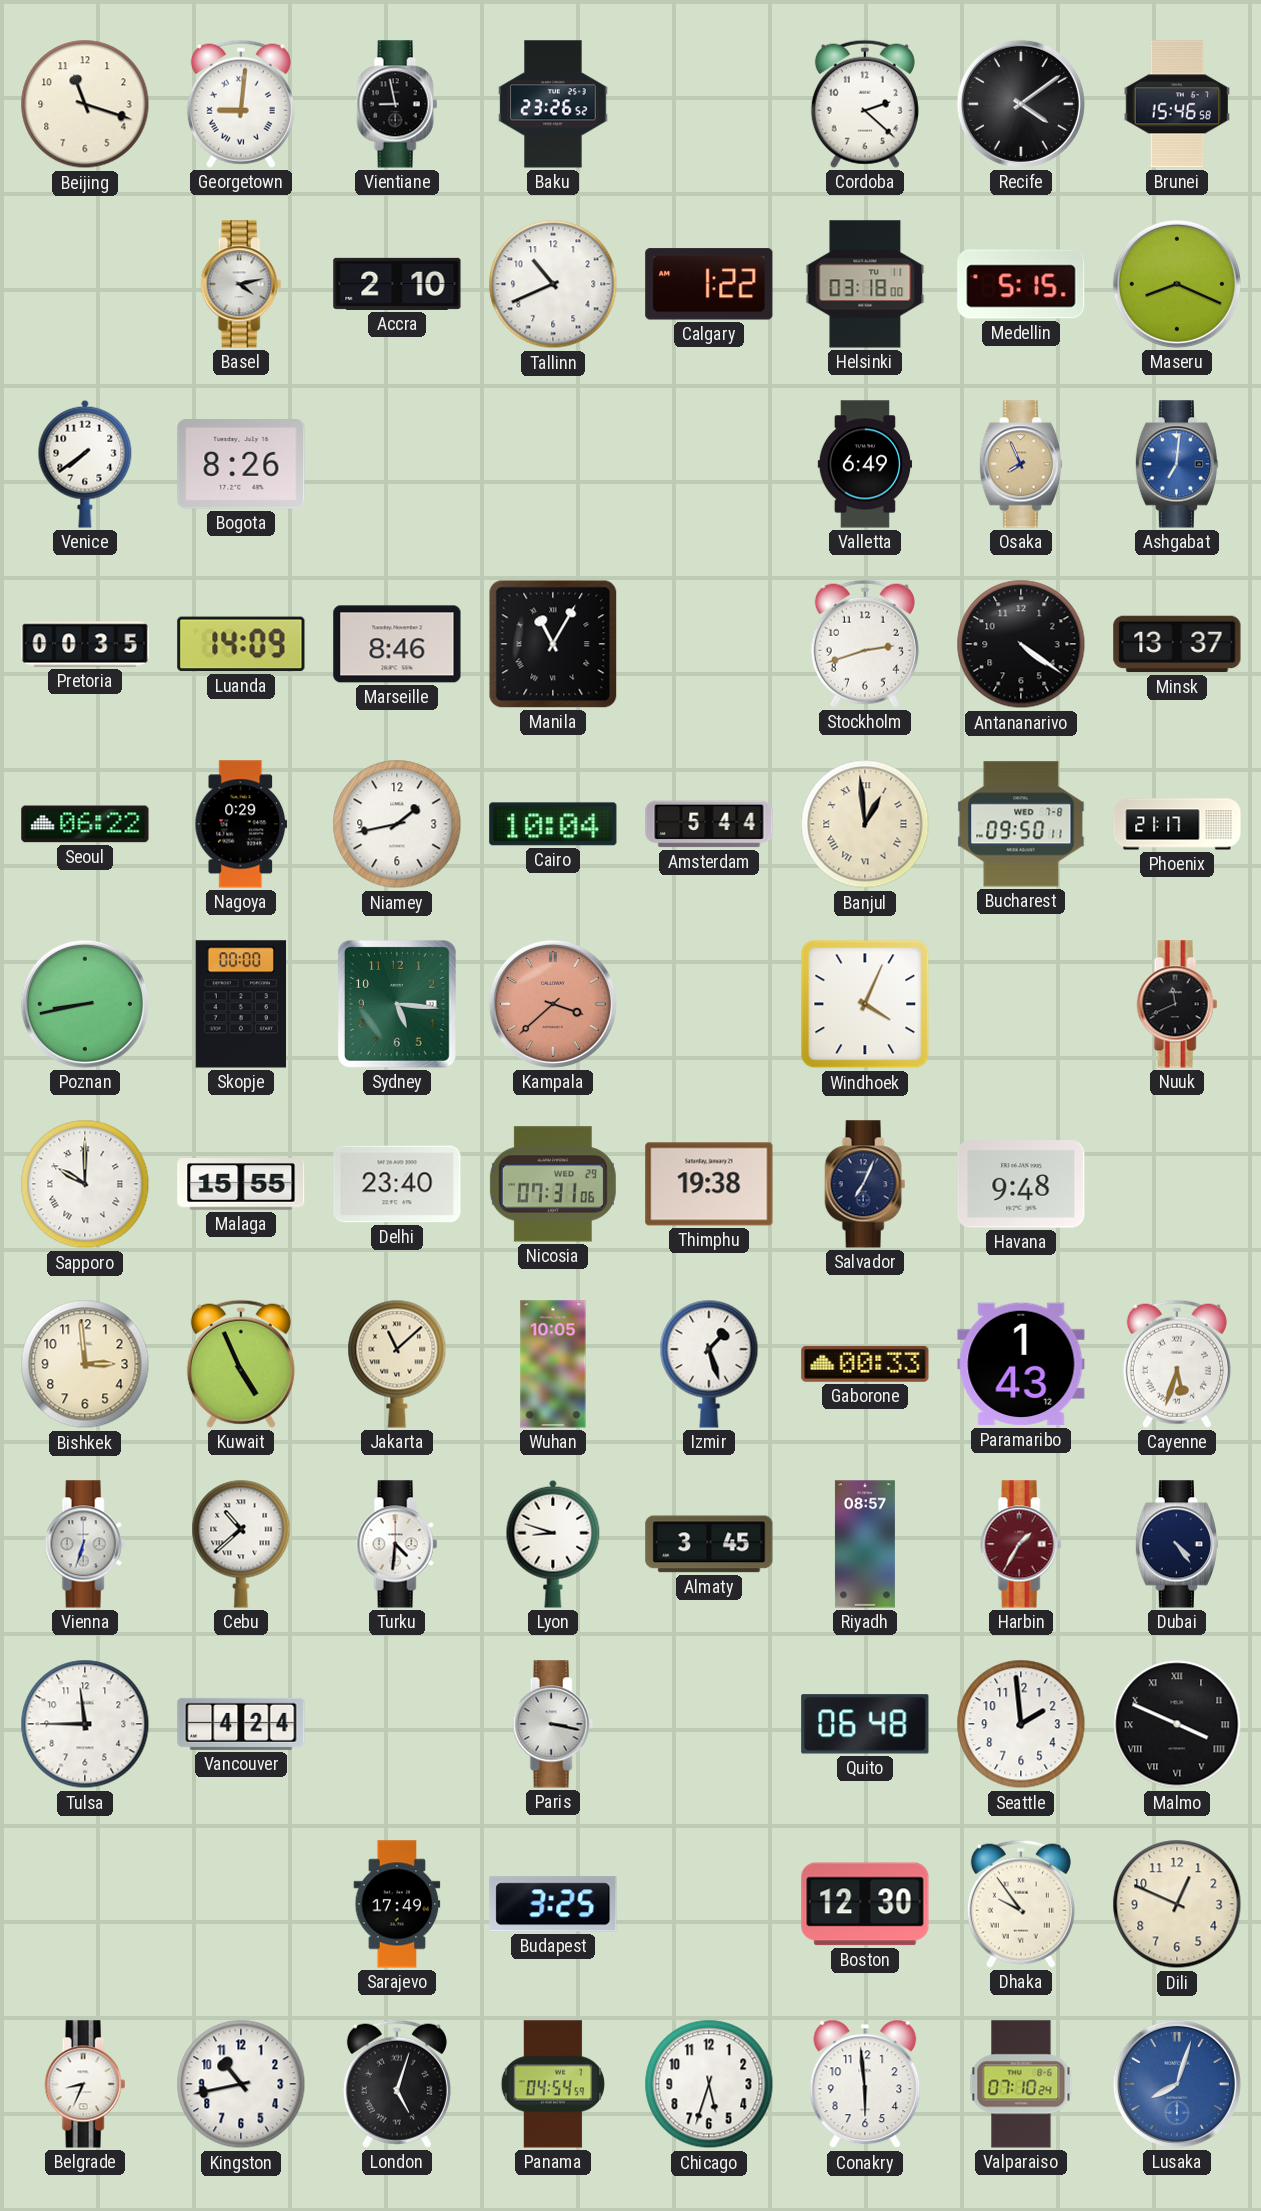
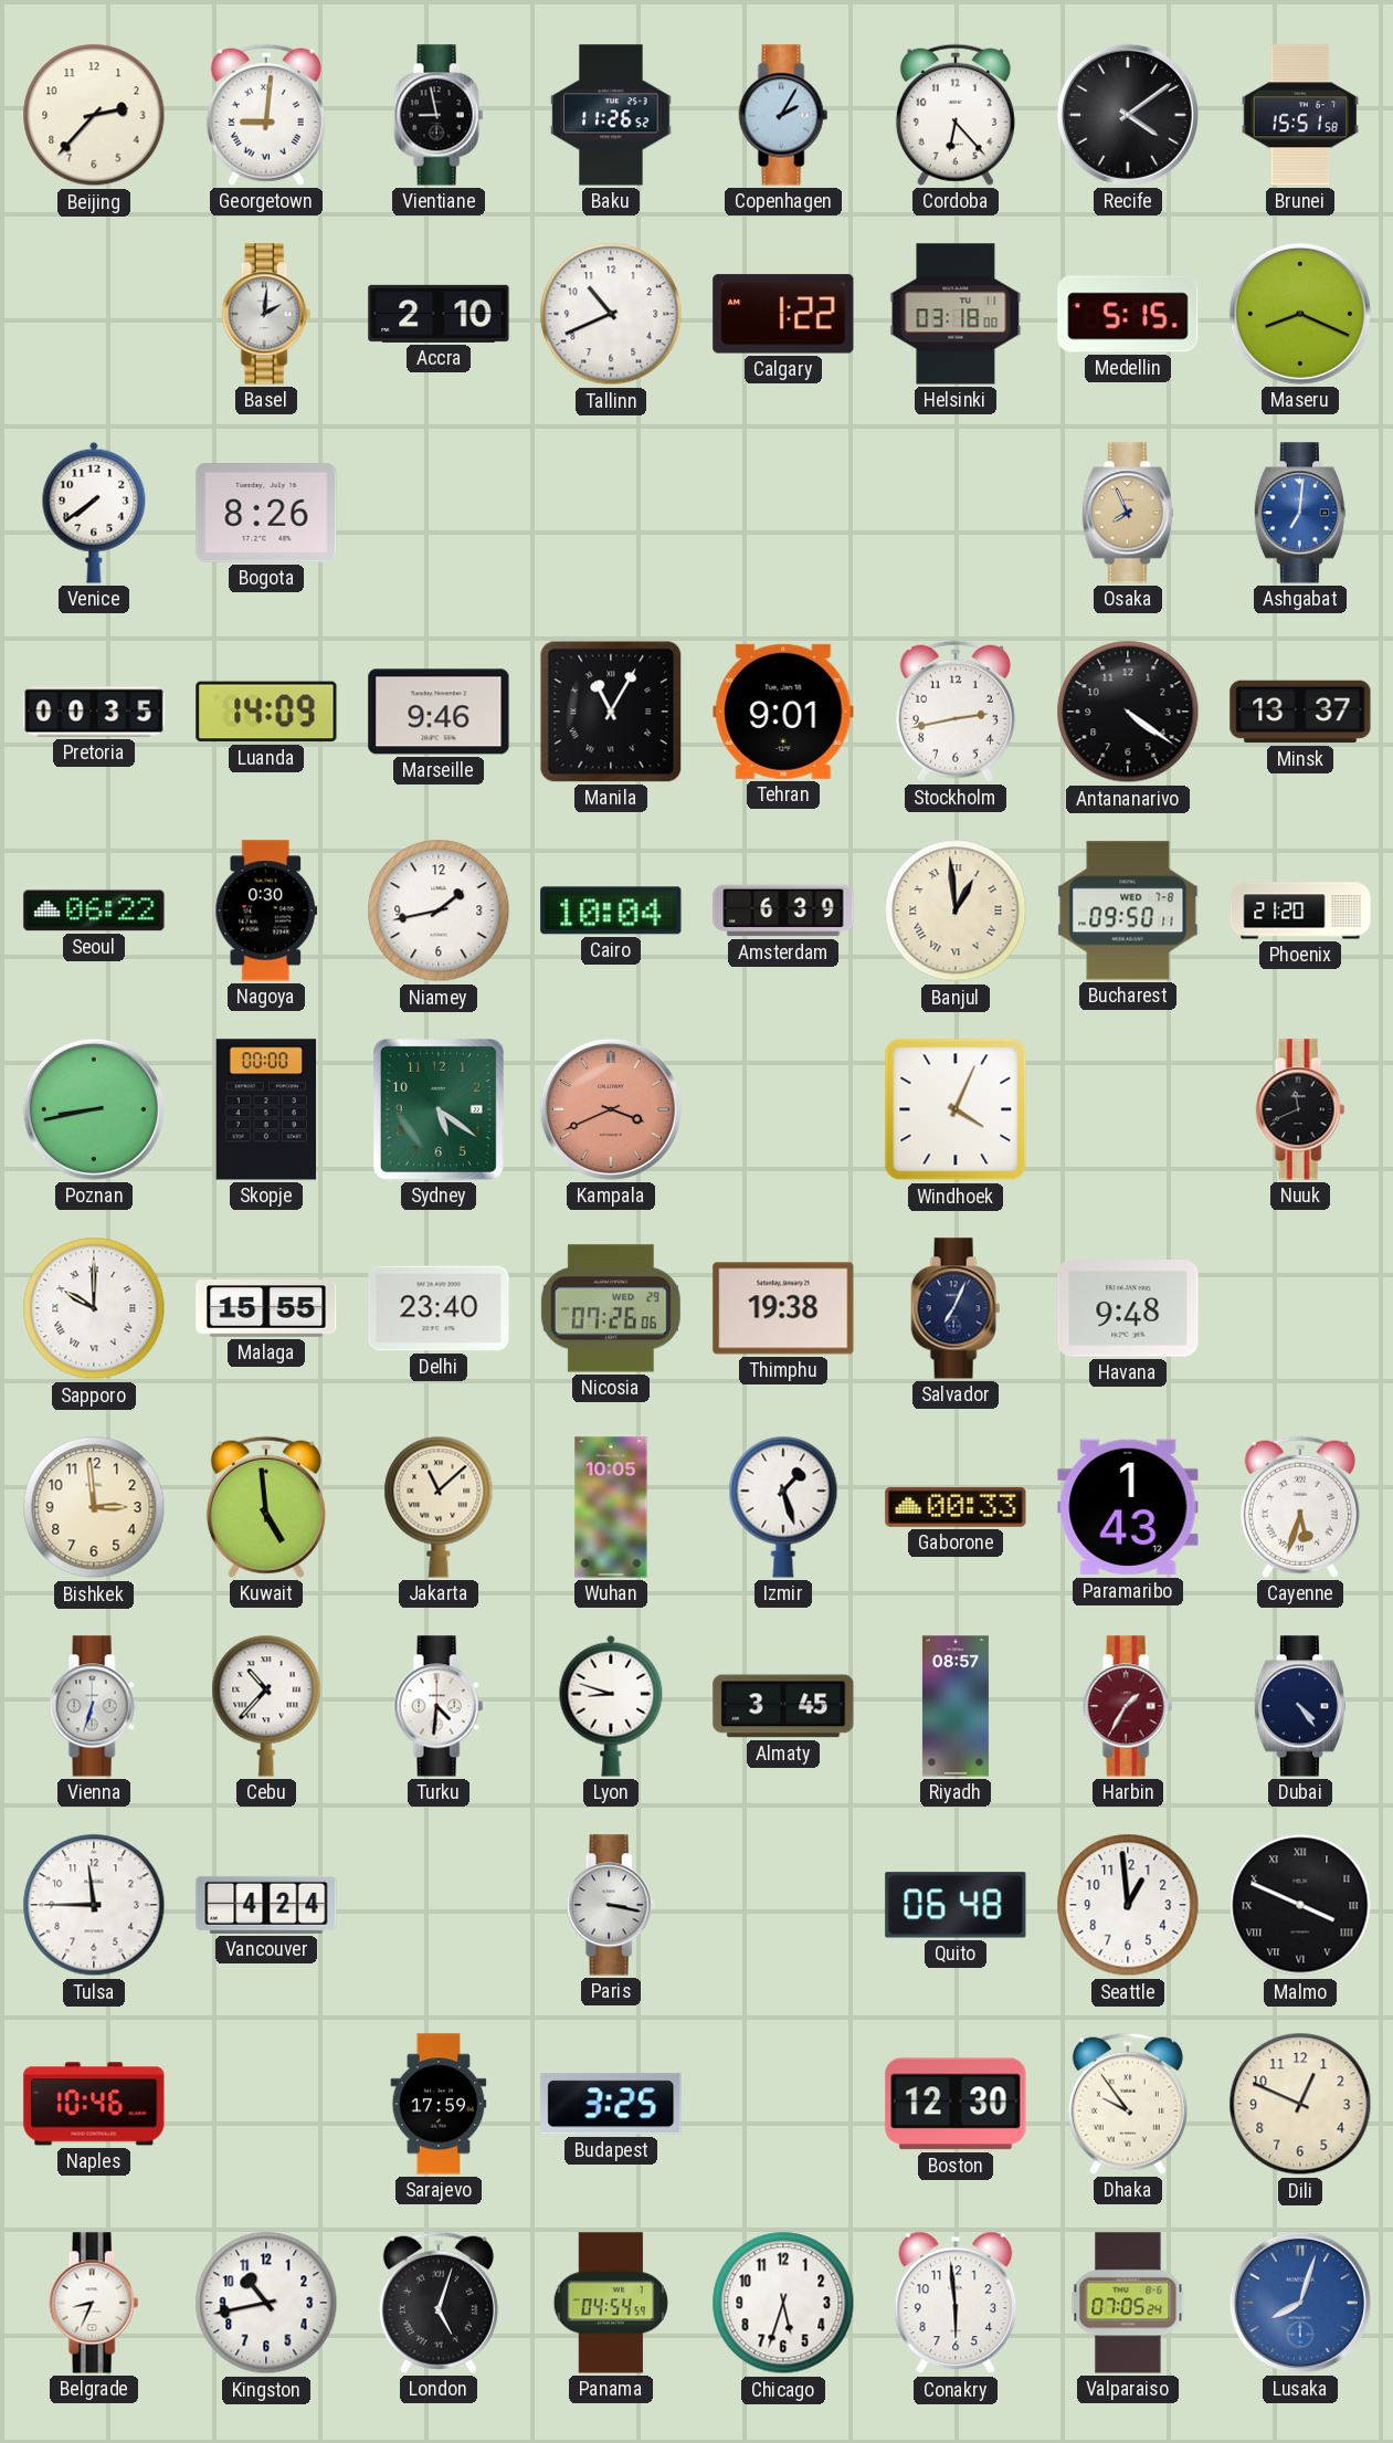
Beijing: 11:18 -> 2:37
Baku: 23:26 -> 11:26
Copenhagen: none -> 2:05
Cordoba: 2:22 -> 6:23
Brunei: 15:46 -> 15:51
Basel: 4:13 -> 2:01
Valletta: 6:49 -> none
Marseille: 8:46 -> 9:46
Tehran: none -> 9:01
Stockholm: 2:42 -> 2:43
Nagoya: 0:29 -> 0:30
Amsterdam: 5:44 -> 6:39
Phoenix: 21:17 -> 21:20
Sydney: 5:16 -> 5:21
Kampala: 3:38 -> 3:41
Nicosia: 07:31 -> 07:26
Kuwait: 4:56 -> 4:59
Cebu: 10:38 -> 10:37
Seattle: 1:59 -> 12:59
Naples: none -> 10:46
Sarajevo: 17:49 -> 17:59
Valparaiso: 07:10 -> 07:05
